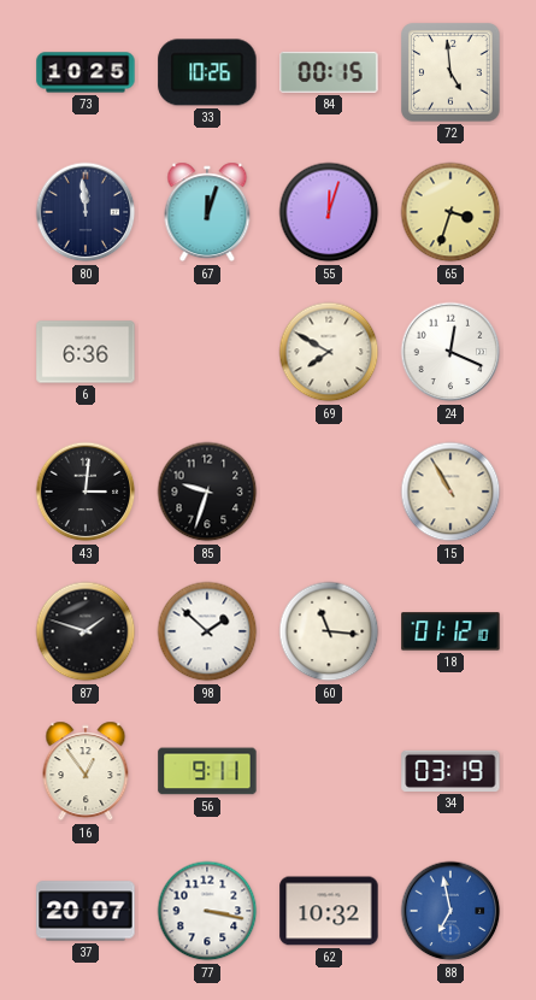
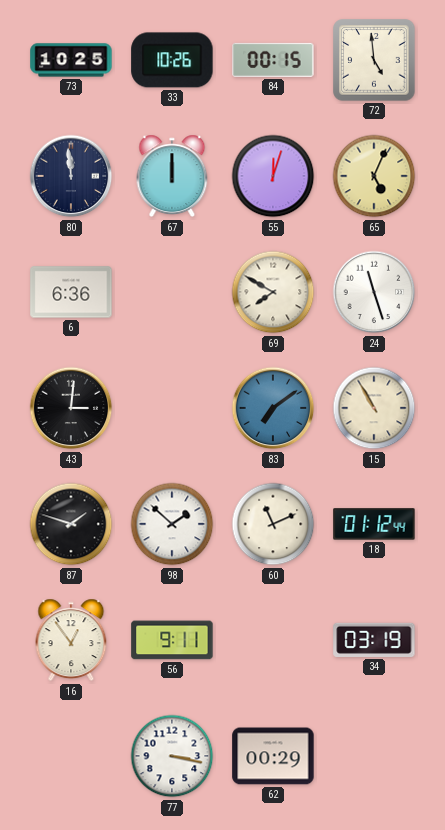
67: 12:03 -> 12:00
65: 3:33 -> 5:04
24: 12:19 -> 11:27
85: 9:33 -> none
83: none -> 7:09
60: 11:16 -> 11:11
18: 01:12:10 -> 01:12:44
37: 20:07 -> none
62: 10:32 -> 00:29
88: 6:58 -> none
